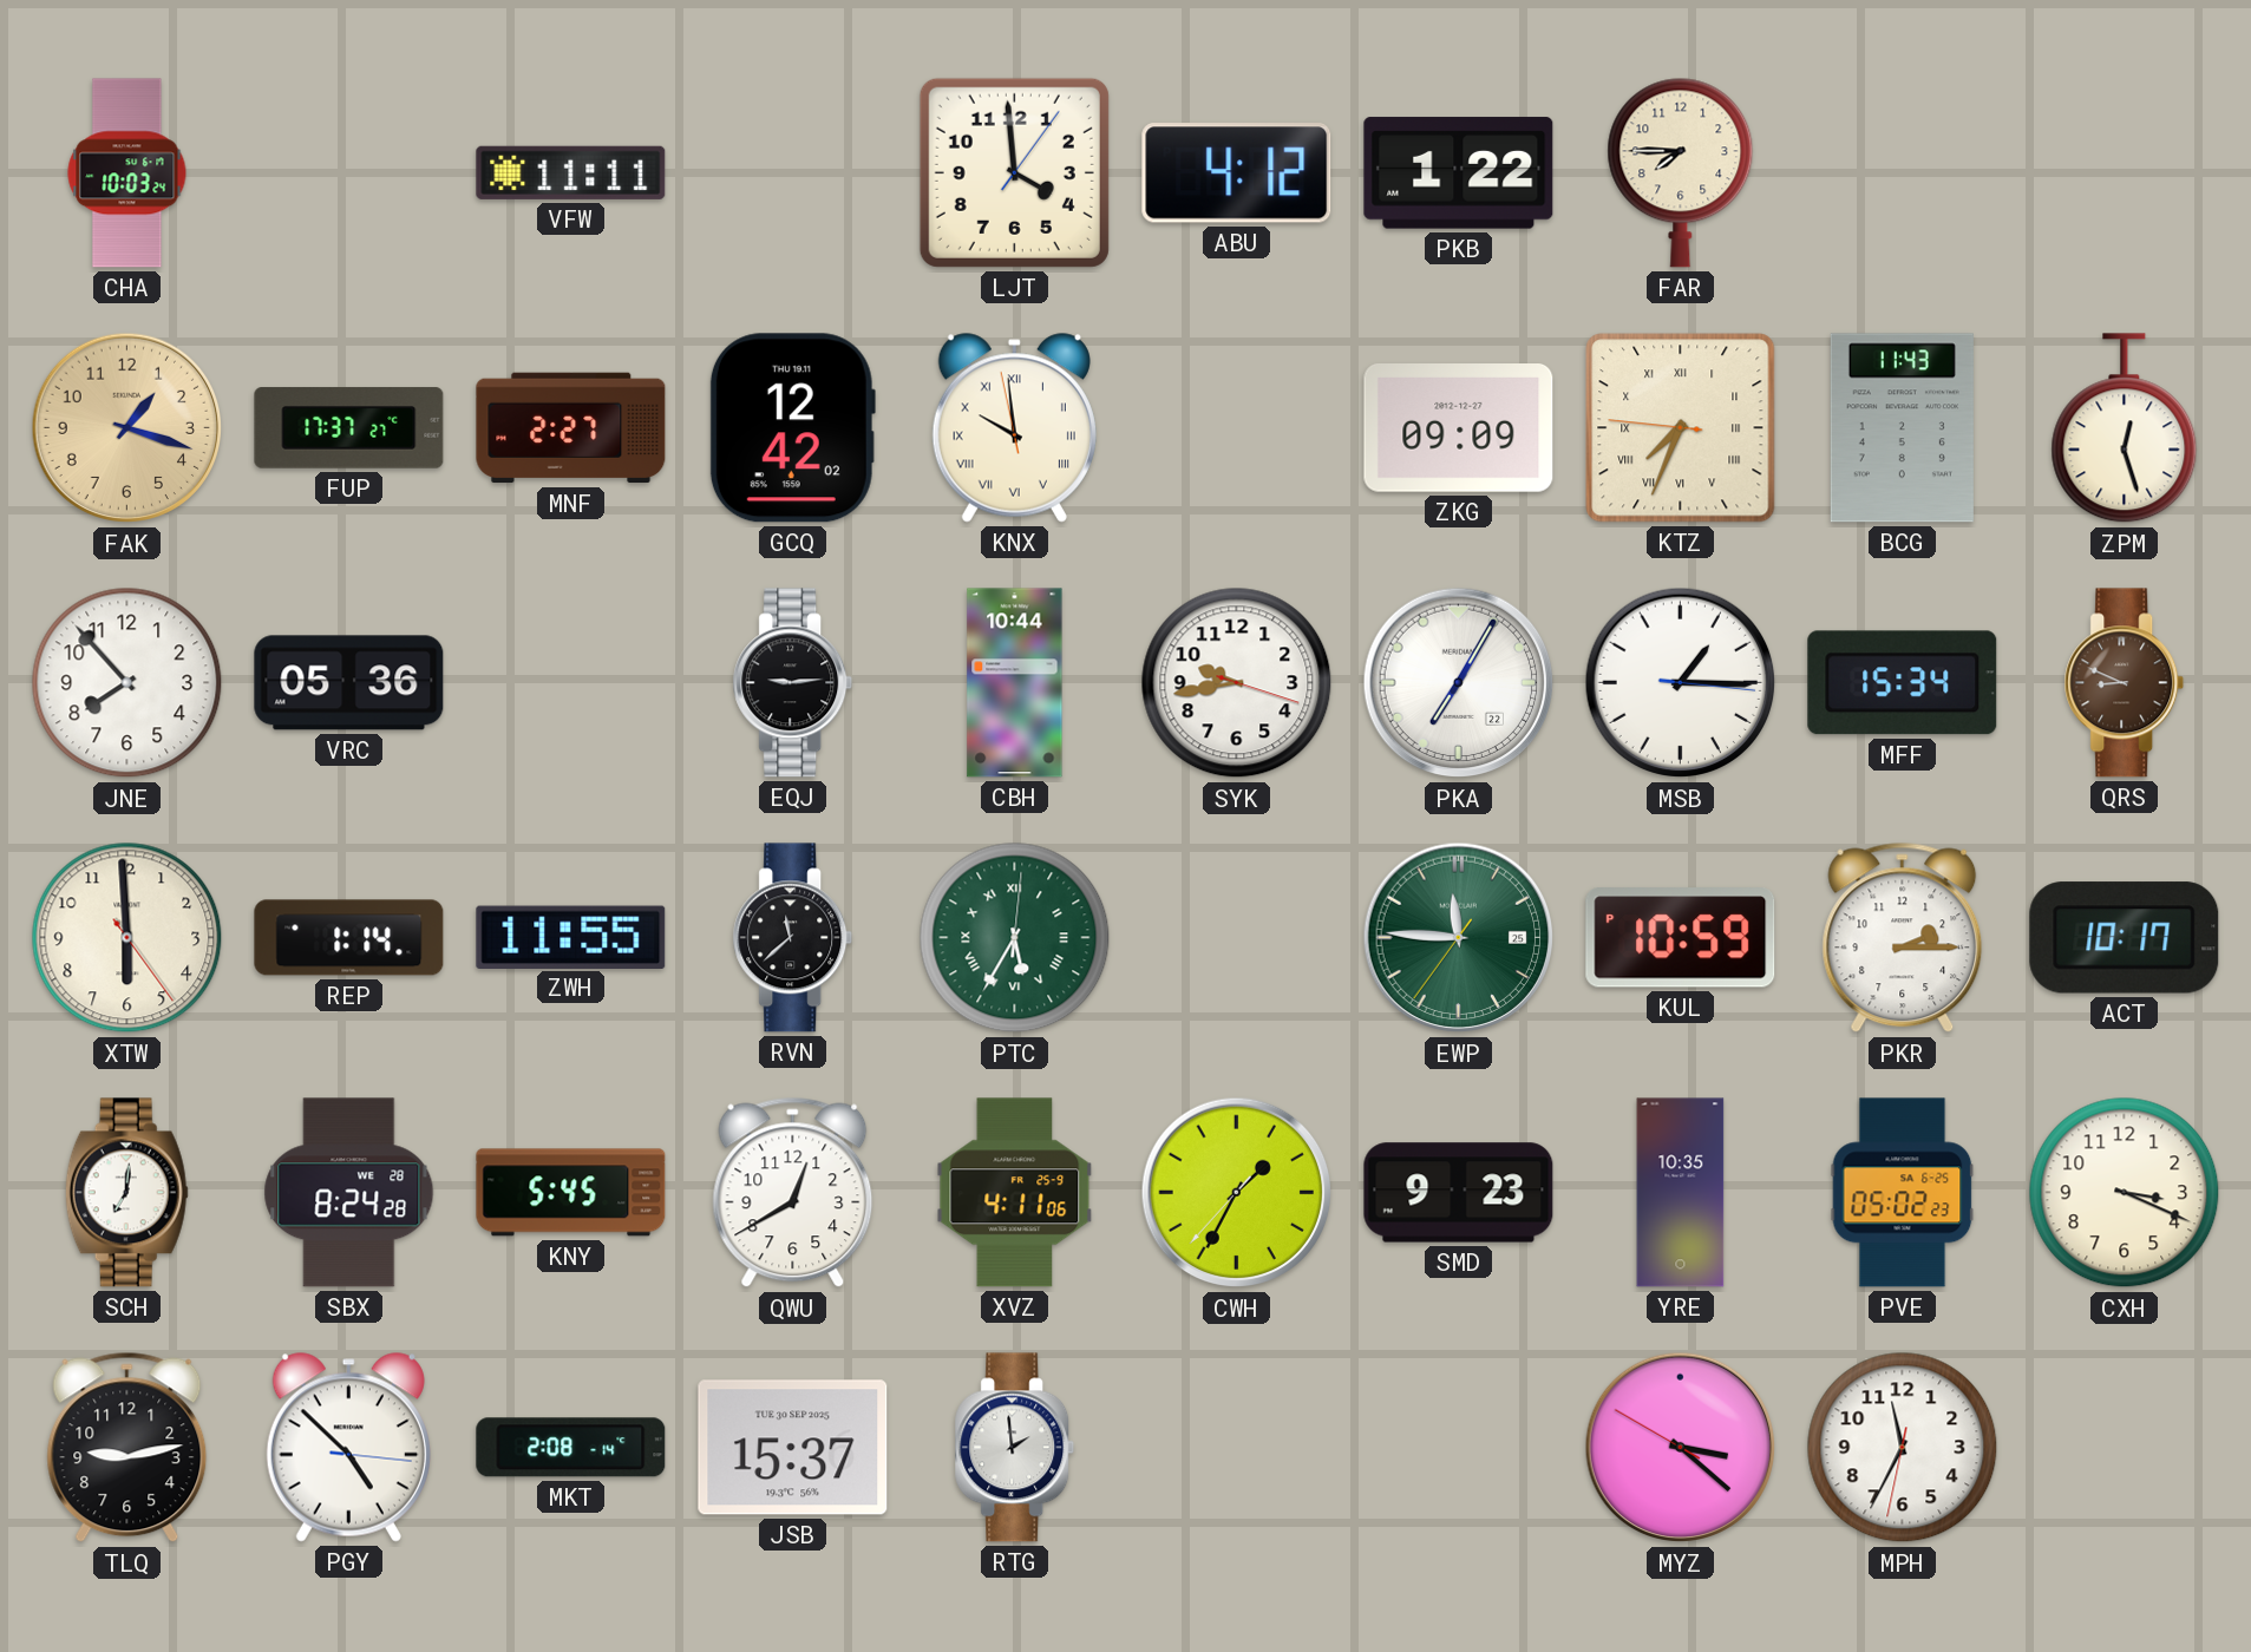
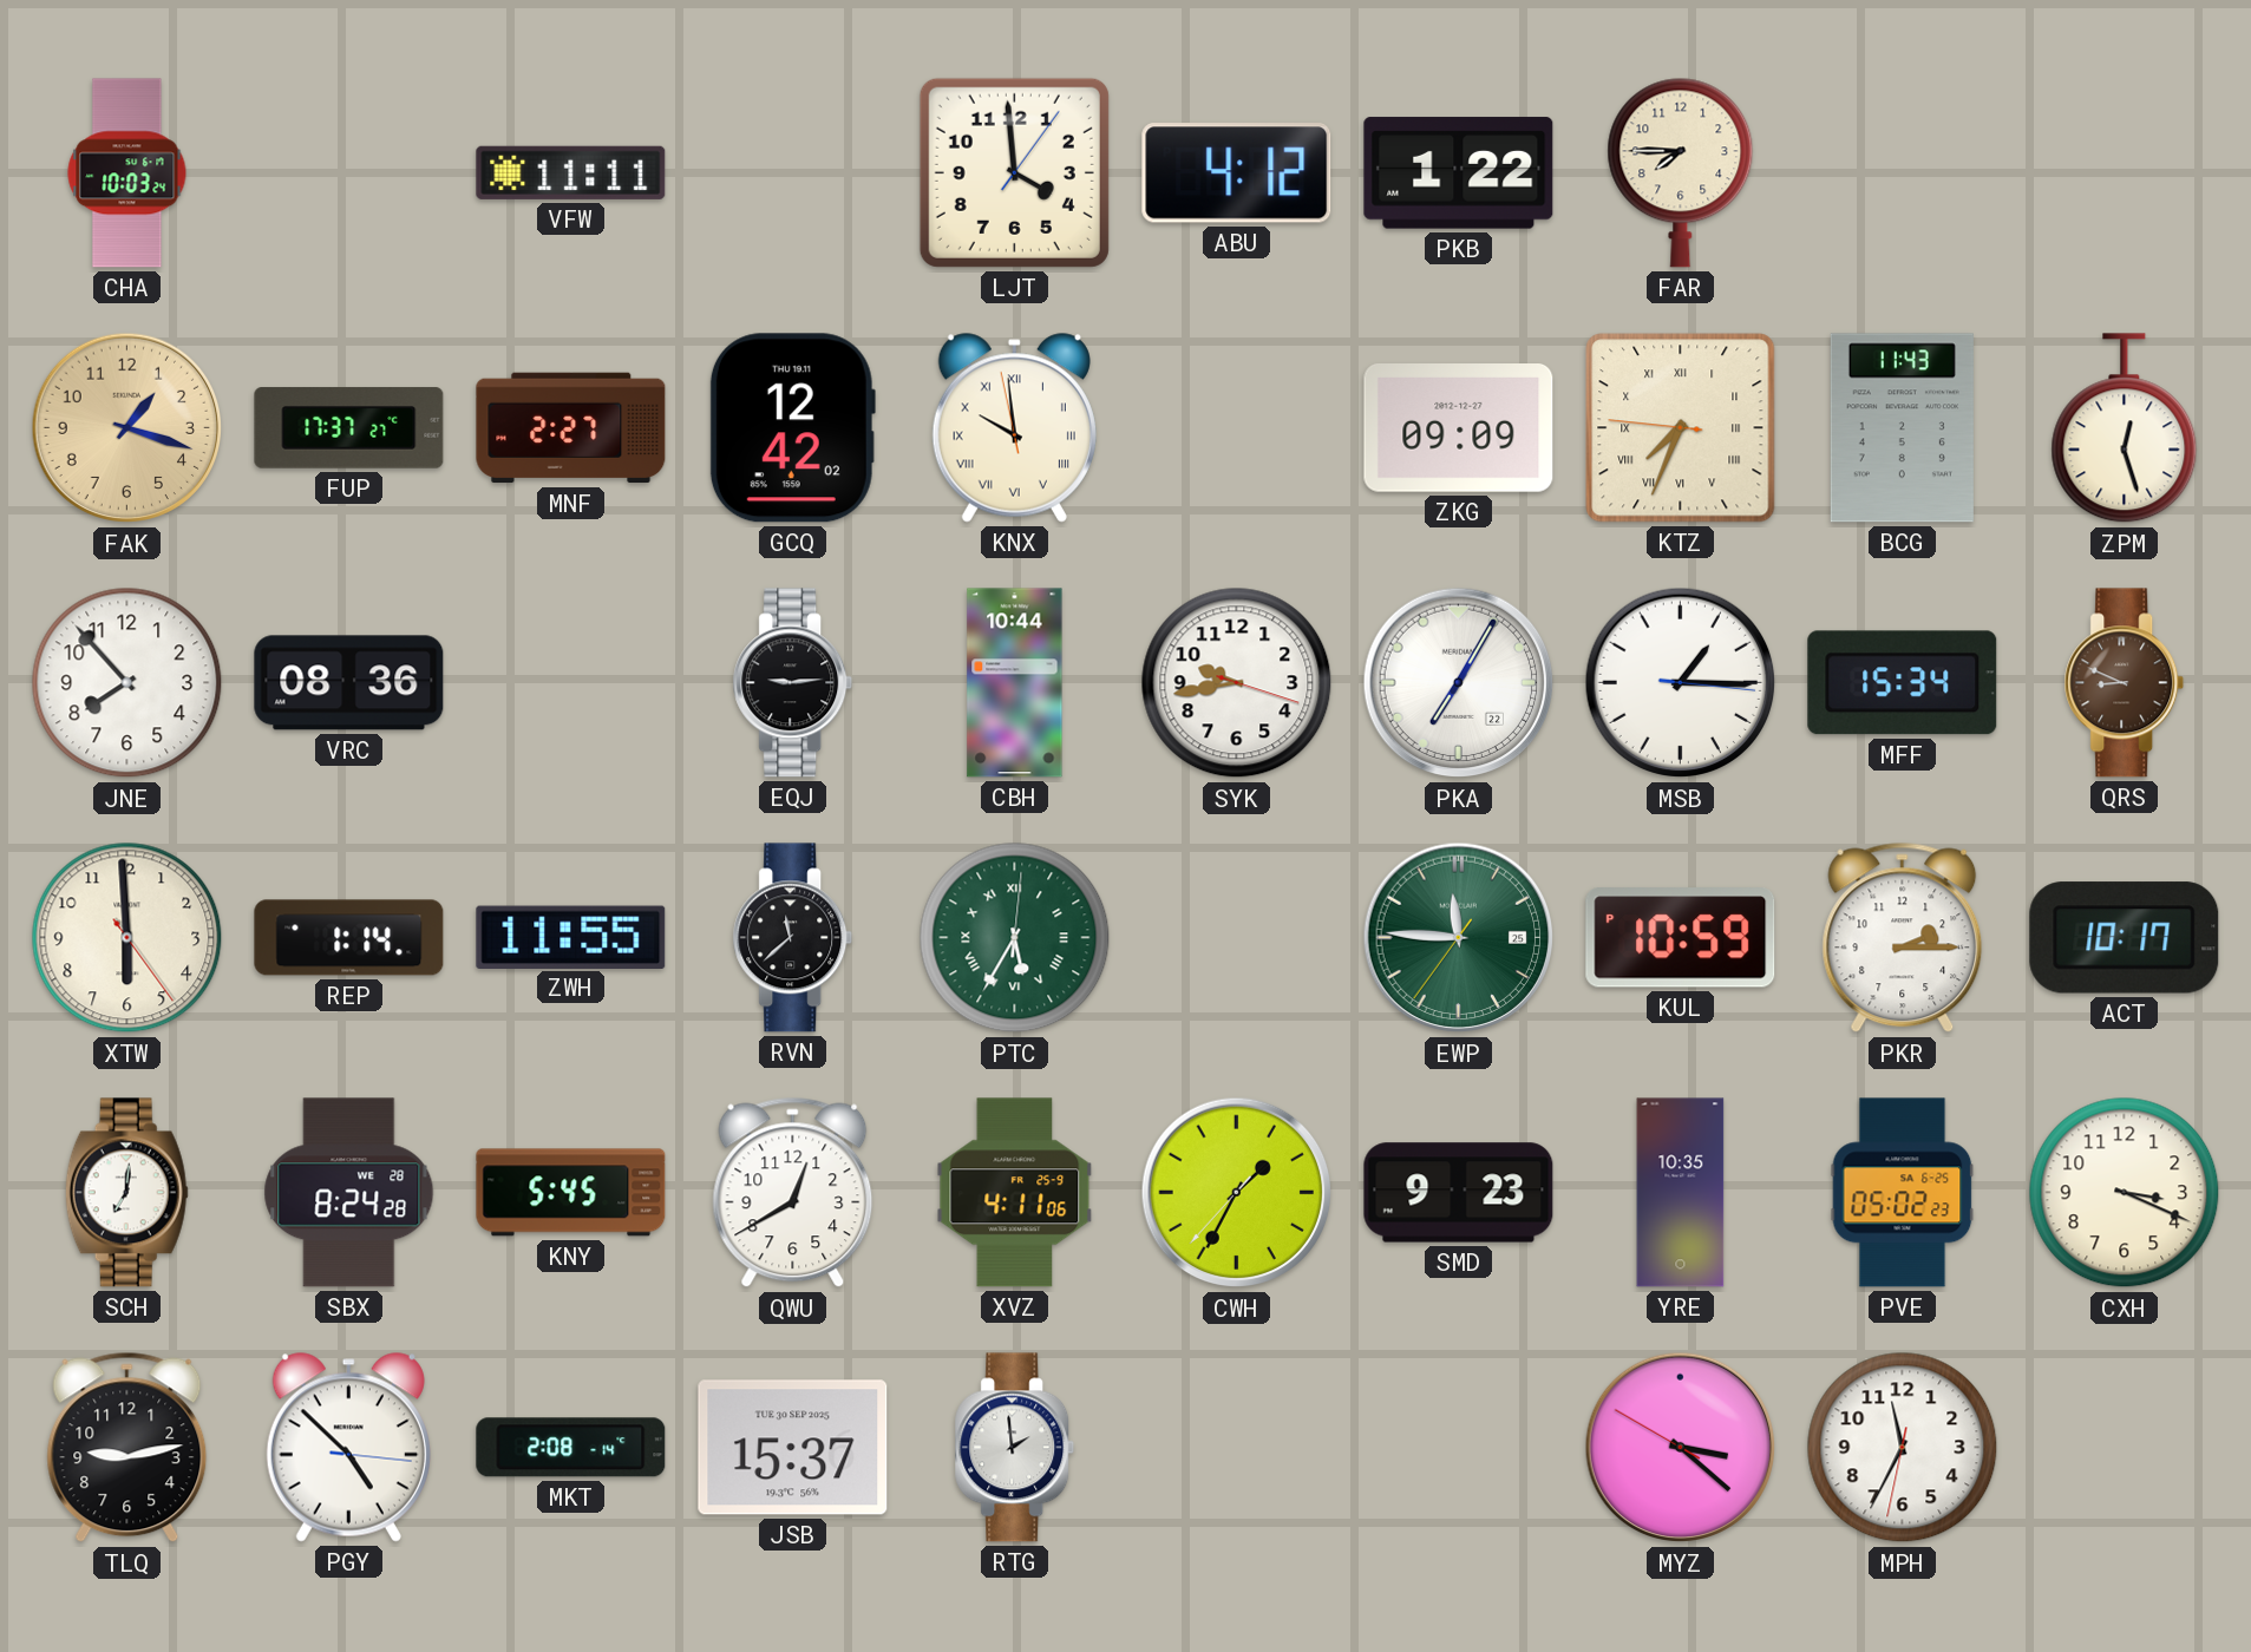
VRC: 05:36 -> 08:36
